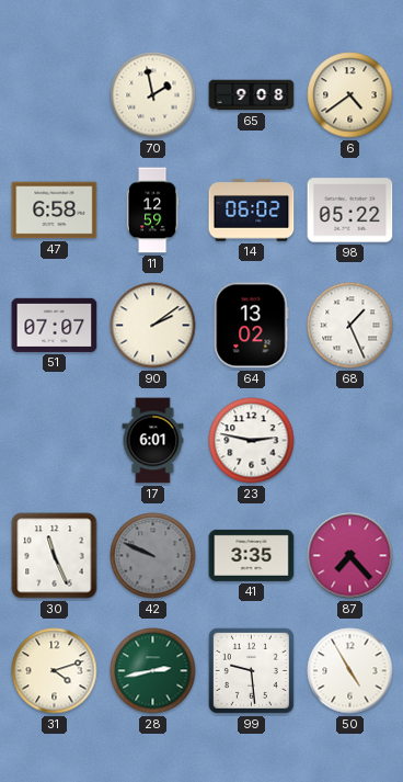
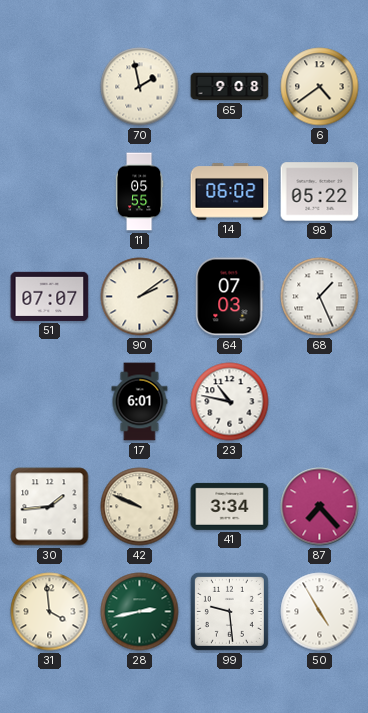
47: 6:58 -> none
11: 12:59 -> 05:55
64: 13:02 -> 07:03
23: 2:47 -> 10:47
30: 11:26 -> 1:44
42 dial: grey -> cream
41: 3:35 -> 3:34
31: 4:12 -> 3:59
